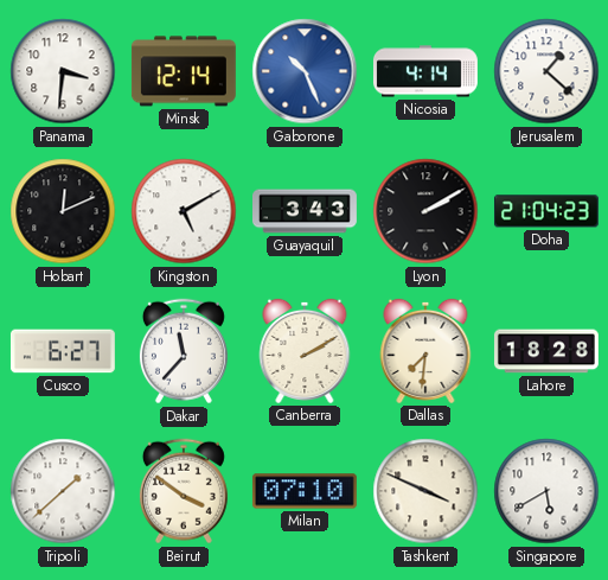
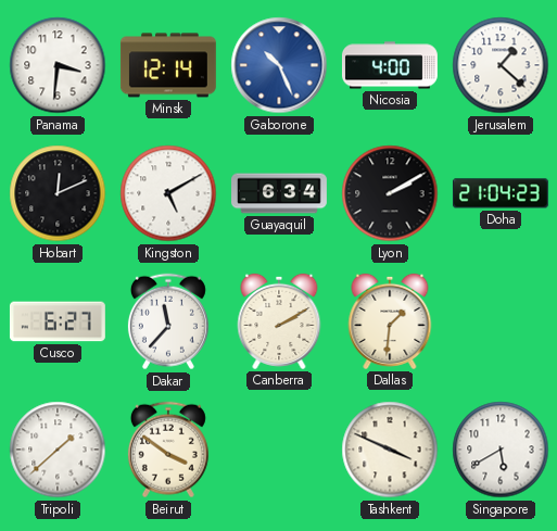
Nicosia: 4:14 -> 4:00
Guayaquil: 3:43 -> 6:34
Dallas: 7:31 -> 1:31
Lahore: 18:28 -> none
Milan: 07:10 -> none
